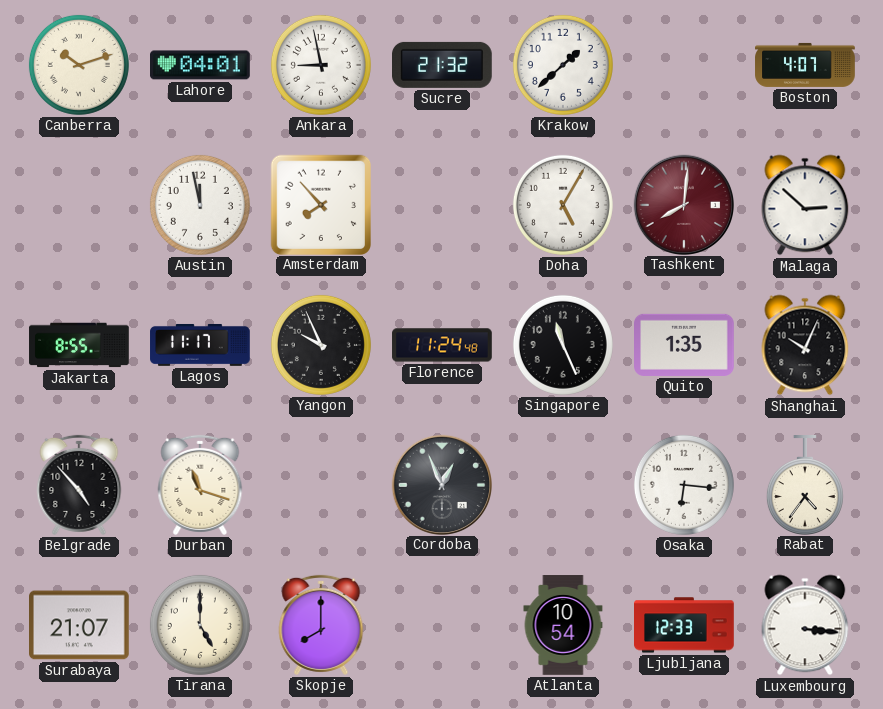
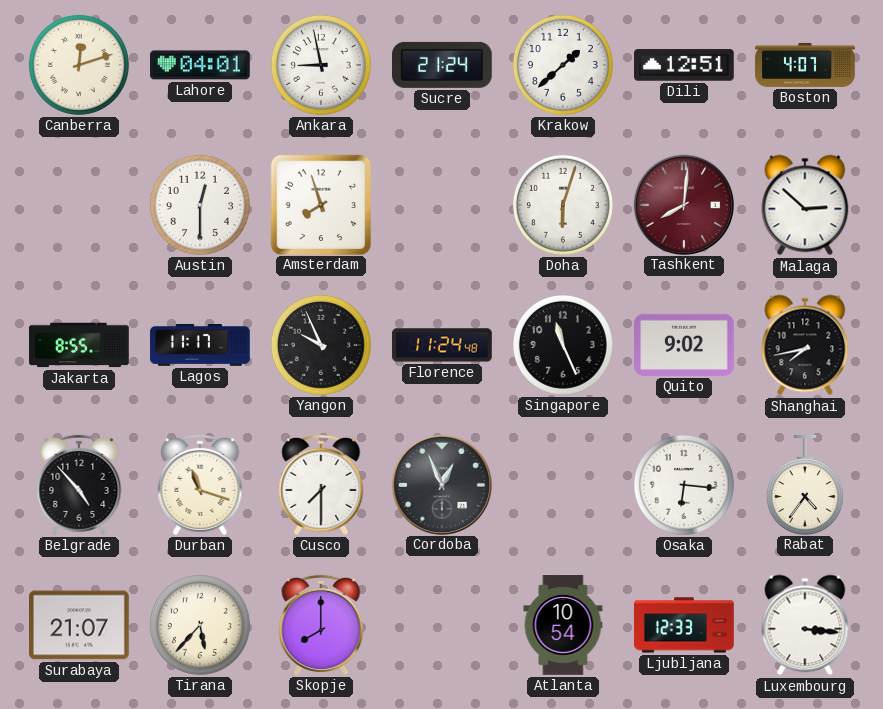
Canberra: 10:12 -> 12:12
Sucre: 21:32 -> 21:24
Dili: none -> 12:51
Austin: 11:58 -> 12:30
Amsterdam: 7:53 -> 7:57
Doha: 5:05 -> 6:03
Quito: 1:35 -> 9:02
Shanghai: 10:04 -> 7:43
Cusco: none -> 7:30
Tirana: 5:00 -> 5:37
